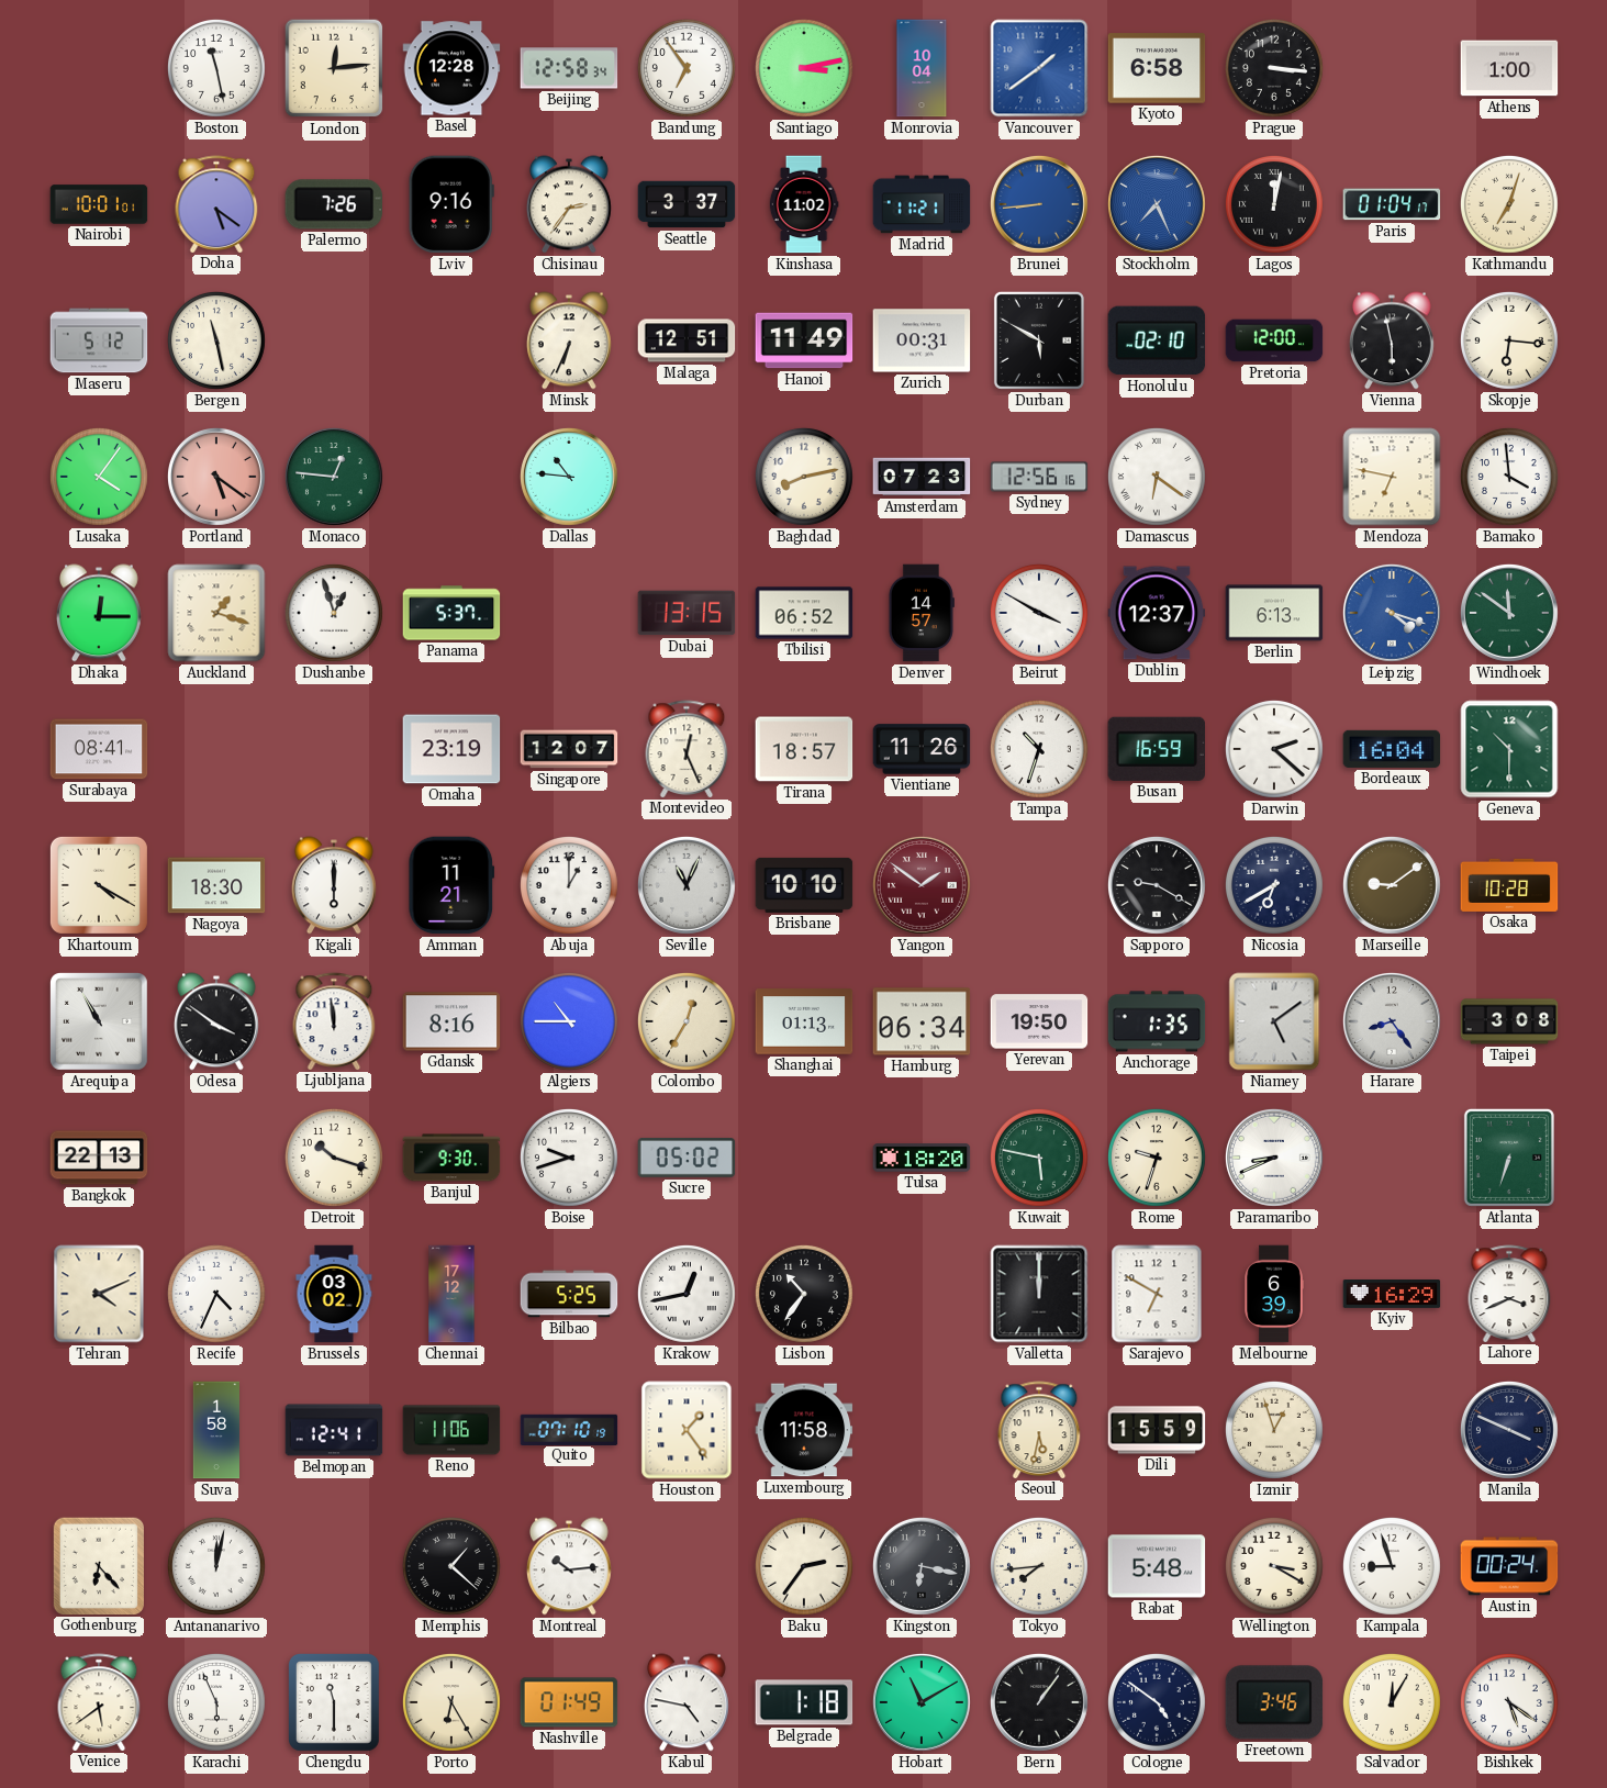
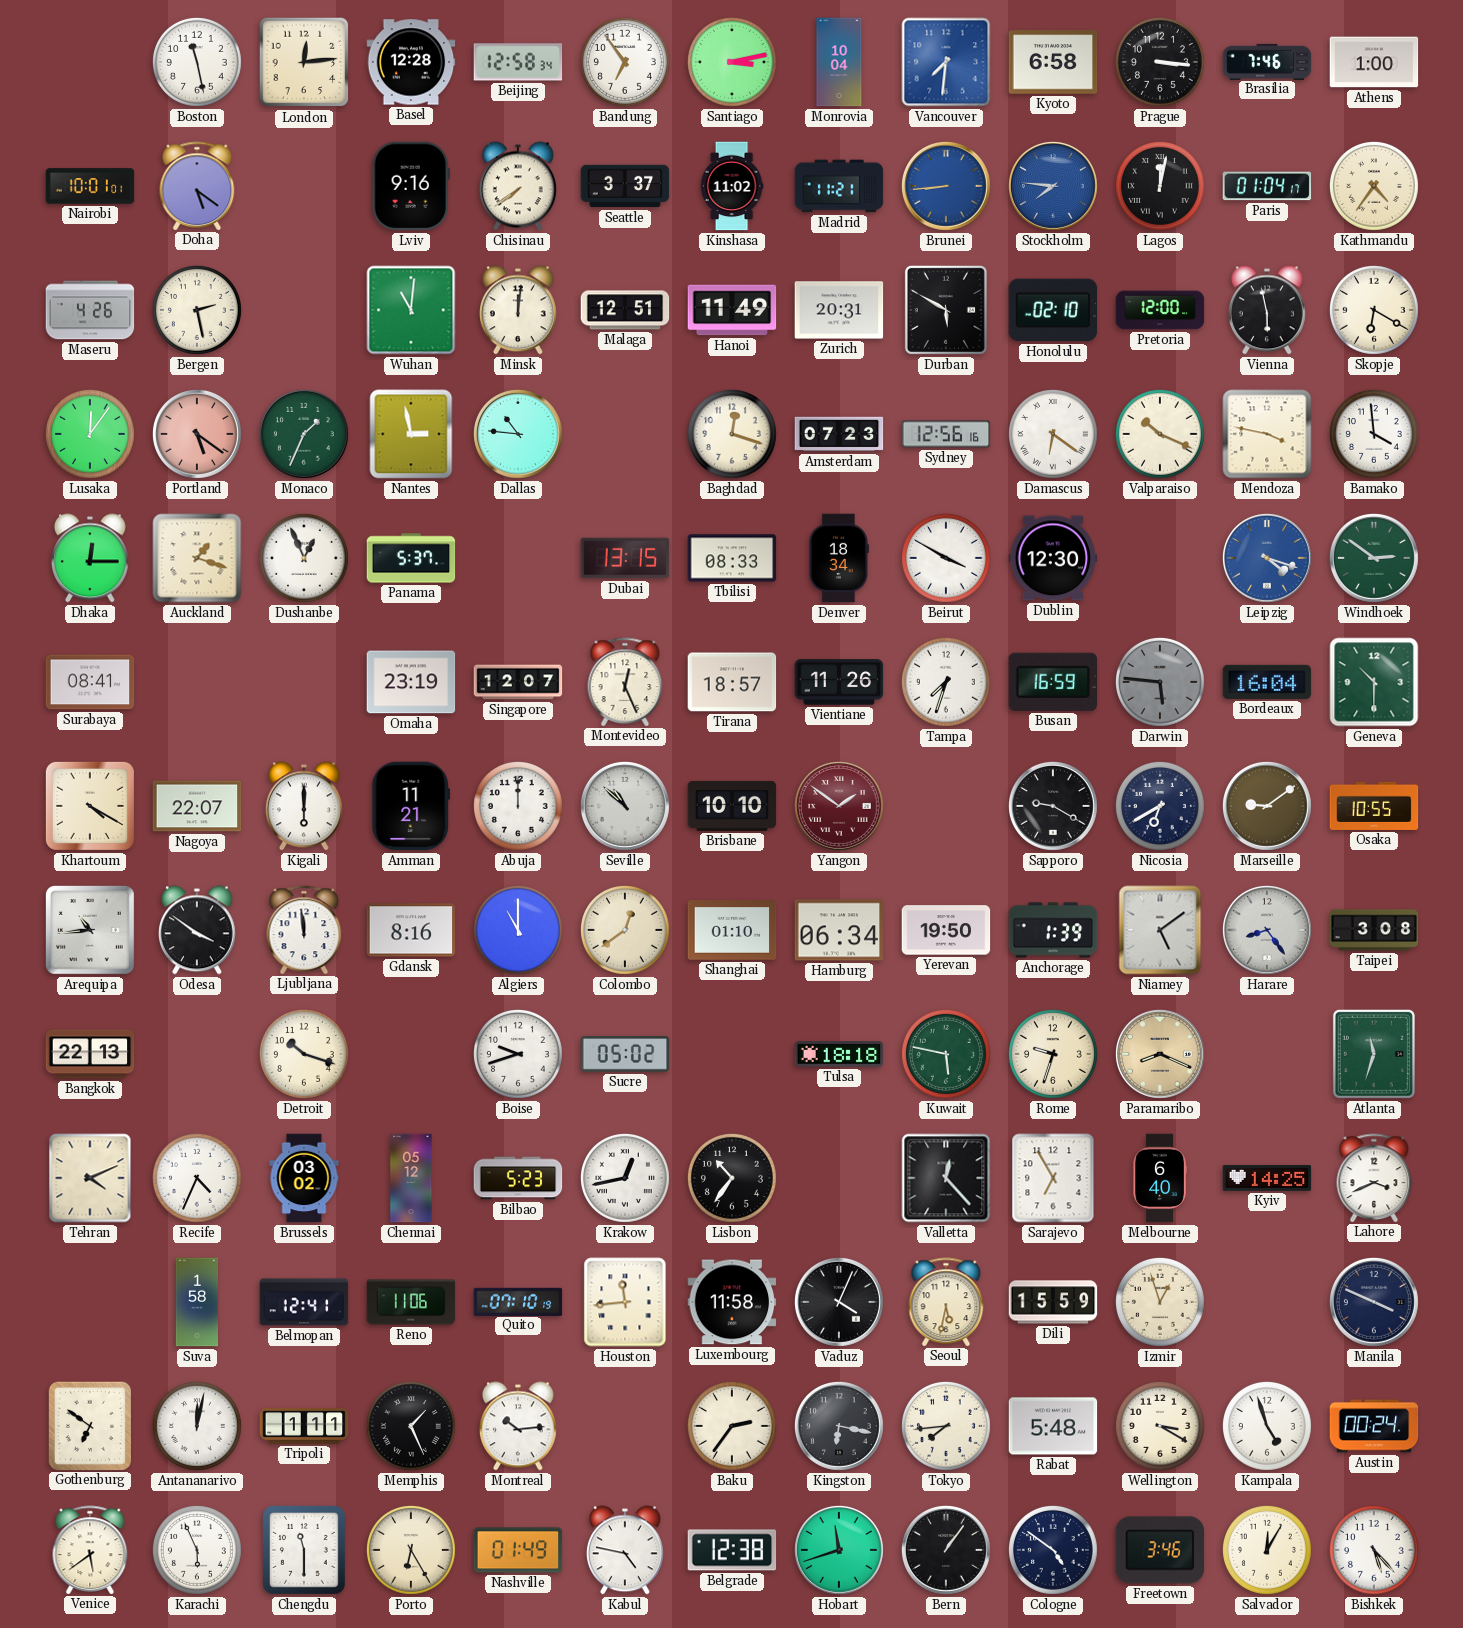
Vancouver: 1:39 -> 7:31
Brasilia: none -> 7:46
Palermo: 7:26 -> none
Chisinau: 2:36 -> 7:39
Stockholm: 7:26 -> 7:46
Kathmandu: 7:03 -> 4:36
Maseru: 5:12 -> 4:26
Bergen: 11:28 -> 2:28
Wuhan: none -> 11:01
Minsk: 6:34 -> 12:01
Zurich: 00:31 -> 20:31
Skopje: 6:16 -> 6:20
Lusaka: 4:06 -> 12:06
Monaco: 12:46 -> 1:34
Nantes: none -> 2:58
Baghdad: 8:13 -> 12:18
Valparaiso: none -> 10:19
Mendoza: 6:47 -> 3:47
Dushanbe: 12:57 -> 12:56
Tbilisi: 06:52 -> 08:33
Denver: 14:57 -> 18:34
Dublin: 12:37 -> 12:30
Berlin: 6:13 -> none
Windhoek: 11:51 -> 2:51
Tampa: 10:33 -> 7:33
Darwin: 2:22 -> 5:46
Darwin dial: white -> grey
Nagoya: 18:30 -> 22:07
Abuja: 1:00 -> 12:00
Seville: 11:04 -> 10:52
Osaka: 10:28 -> 10:55
Arequipa: 10:55 -> 10:44
Algiers: 10:45 -> 11:00
Colombo: 12:35 -> 12:39
Shanghai: 01:13 -> 01:10
Anchorage: 1:35 -> 1:39
Banjul: 9:30 -> none
Tulsa: 18:20 -> 18:18
Paramaribo: 8:41 -> 8:19
Paramaribo dial: white -> champagne
Atlanta: 6:33 -> 11:33
Chennai: 17:12 -> 05:12
Bilbao: 5:25 -> 5:23
Valletta: 12:00 -> 12:23
Sarajevo: 6:50 -> 6:55
Melbourne: 6:39 -> 6:40
Kyiv: 16:29 -> 14:25
Houston: 1:24 -> 11:44
Vaduz: none -> 4:04
Gothenburg: 6:23 -> 6:51
Tripoli: none -> 1:11
Memphis: 1:22 -> 1:26
Kampala: 8:57 -> 4:57
Belgrade: 1:18 -> 12:38
Hobart: 11:10 -> 11:42
Bishkek: 5:21 -> 5:23
